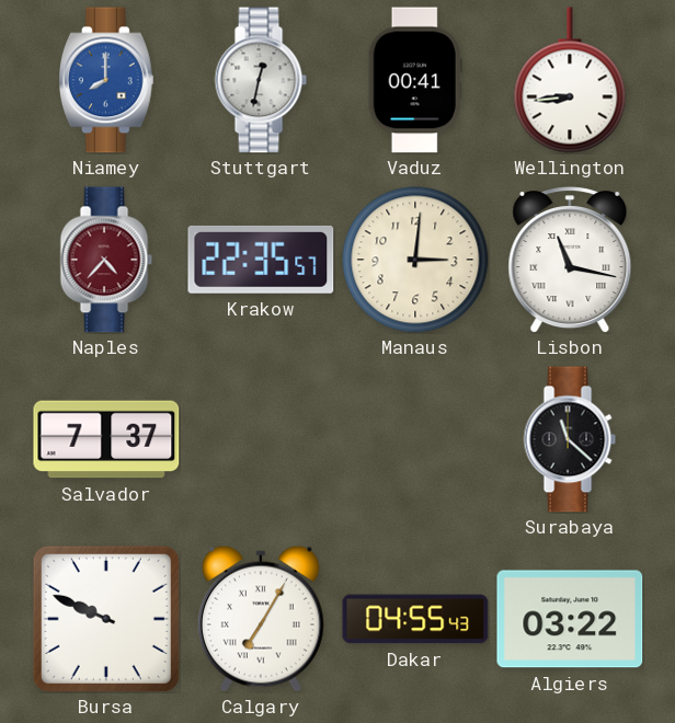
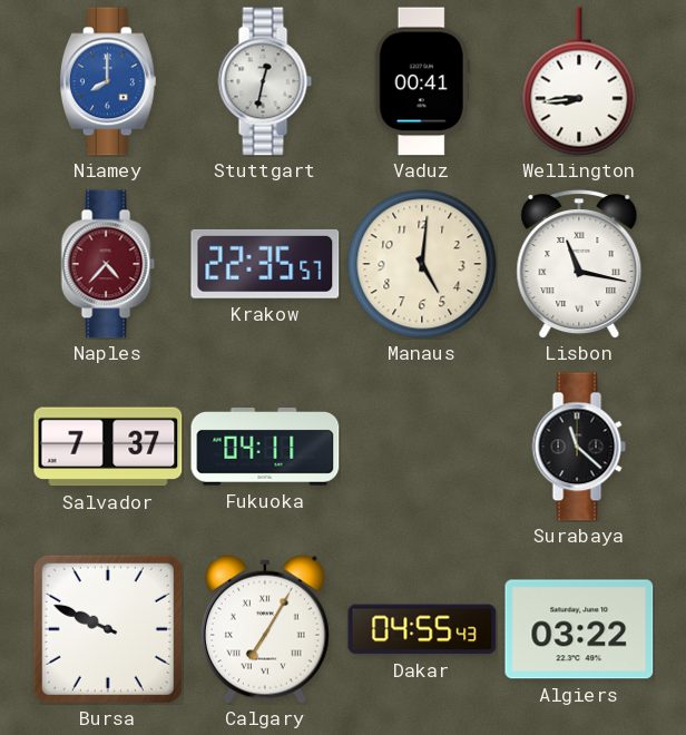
Manaus: 3:01 -> 5:01
Fukuoka: none -> 04:11
